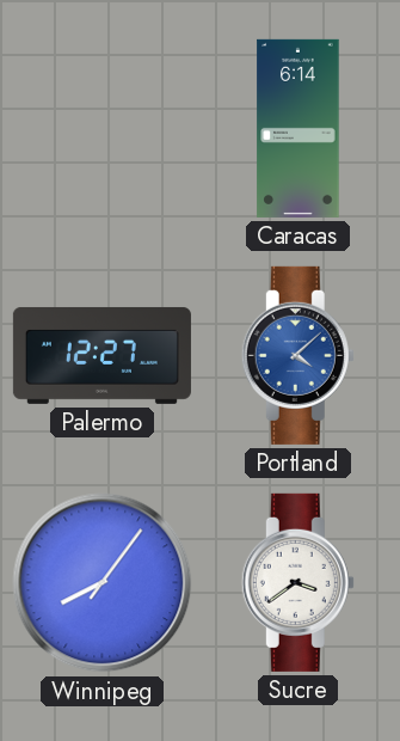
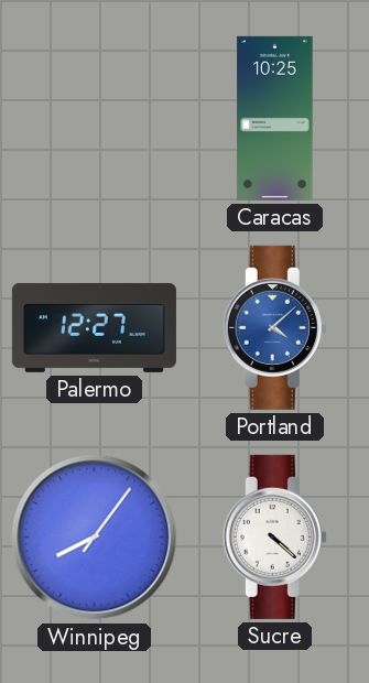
Caracas: 6:14 -> 10:25
Sucre: 3:39 -> 4:22
